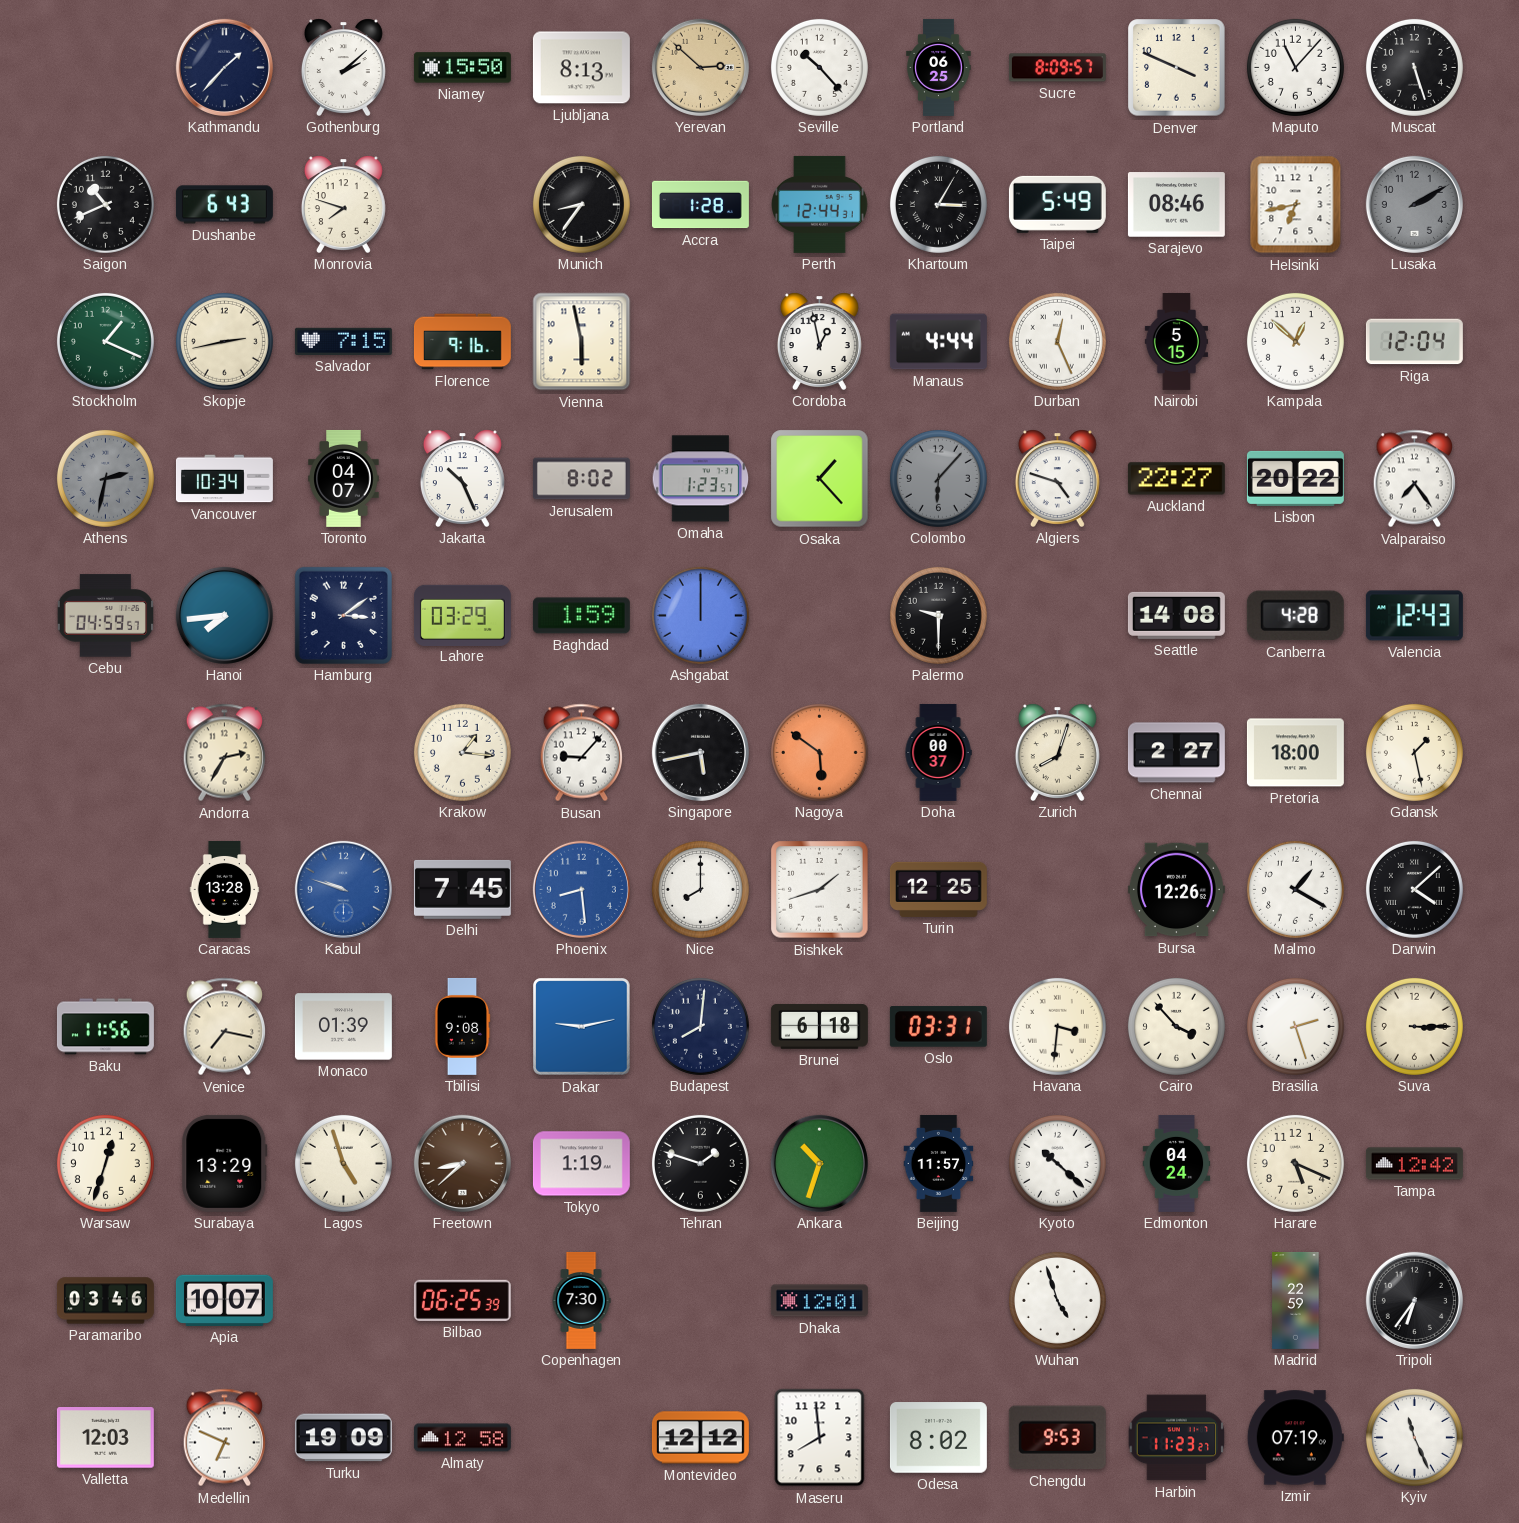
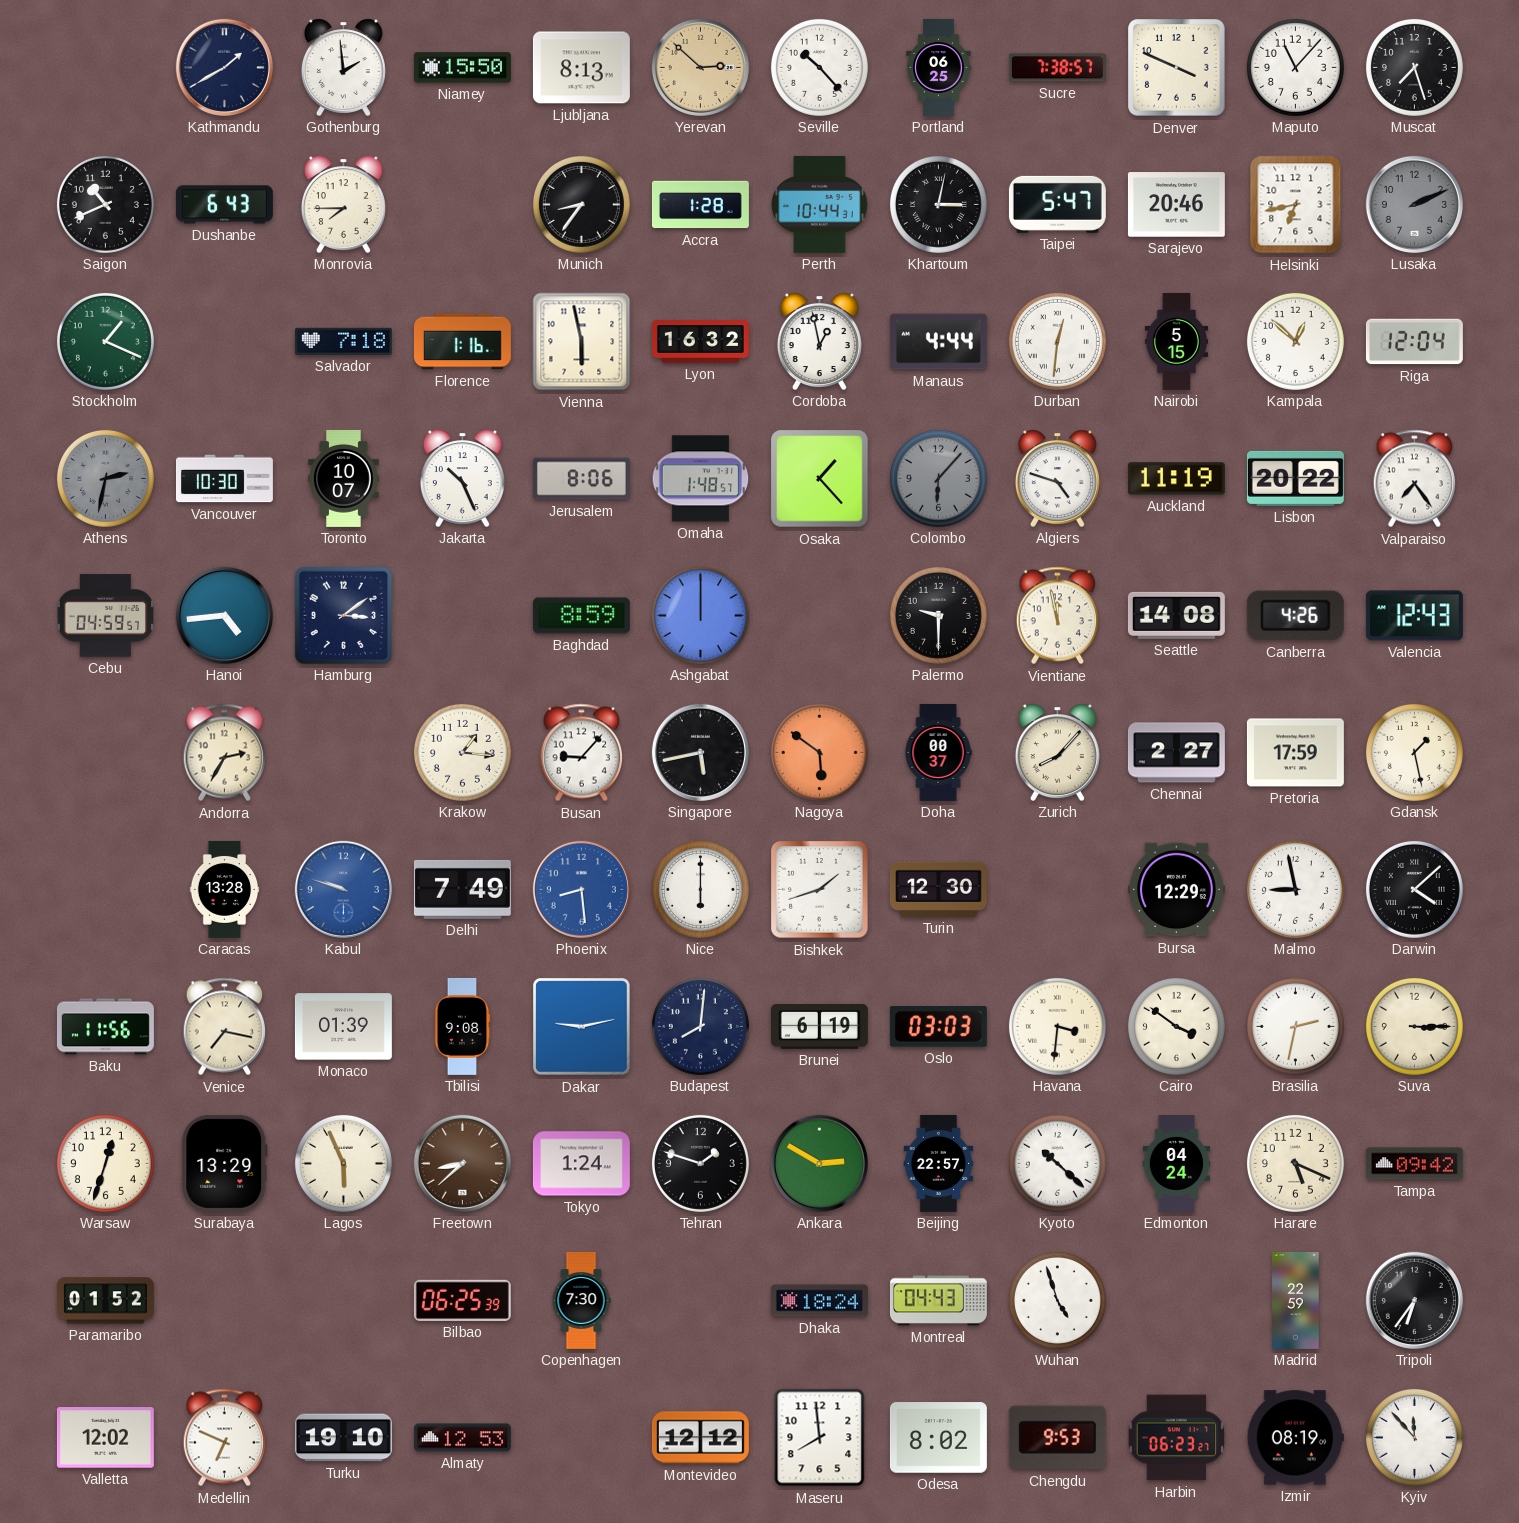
Kathmandu: 1:37 -> 1:40
Gothenburg: 2:08 -> 1:59
Sucre: 8:09 -> 7:38
Muscat: 5:27 -> 7:27
Monrovia: 7:48 -> 7:45
Perth: 12:44 -> 10:44
Khartoum: 3:05 -> 3:02
Taipei: 5:49 -> 5:47
Sarajevo: 08:46 -> 20:46
Lusaka: 2:10 -> 2:11
Skopje: 2:43 -> none
Salvador: 7:15 -> 7:18
Florence: 9:16 -> 1:16
Lyon: none -> 16:32
Durban: 12:26 -> 12:31
Vancouver: 10:34 -> 10:30
Toronto: 04:07 -> 10:07
Jerusalem: 8:02 -> 8:06
Omaha: 1:23 -> 1:48
Auckland: 22:27 -> 11:19
Hanoi: 7:44 -> 4:44
Lahore: 03:29 -> none
Baghdad: 1:59 -> 8:59
Vientiane: none -> 11:58
Canberra: 4:28 -> 4:26
Zurich: 8:03 -> 8:07
Pretoria: 18:00 -> 17:59
Delhi: 7:45 -> 7:49
Nice: 8:00 -> 6:00
Turin: 12:25 -> 12:30
Bursa: 12:26 -> 12:29
Malmo: 1:20 -> 8:58
Brunei: 6:18 -> 6:19
Oslo: 03:31 -> 03:03
Cairo: 3:53 -> 3:51
Brasilia: 2:27 -> 2:32
Lagos: 4:57 -> 5:56
Tokyo: 1:19 -> 1:24
Ankara: 10:33 -> 2:50
Beijing: 11:57 -> 22:57
Tampa: 12:42 -> 09:42
Paramaribo: 03:46 -> 01:52
Apia: 10:07 -> none
Dhaka: 12:01 -> 18:24
Montreal: none -> 04:43
Valletta: 12:03 -> 12:02
Turku: 19:09 -> 19:10
Almaty: 12:58 -> 12:53
Harbin: 11:23 -> 06:23
Izmir: 07:19 -> 08:19
Kyiv: 11:26 -> 11:53
